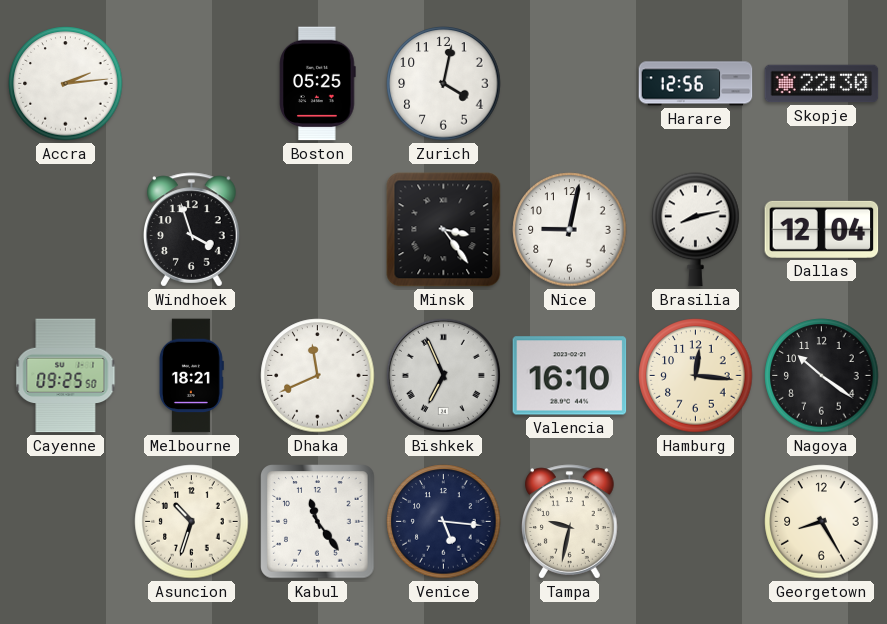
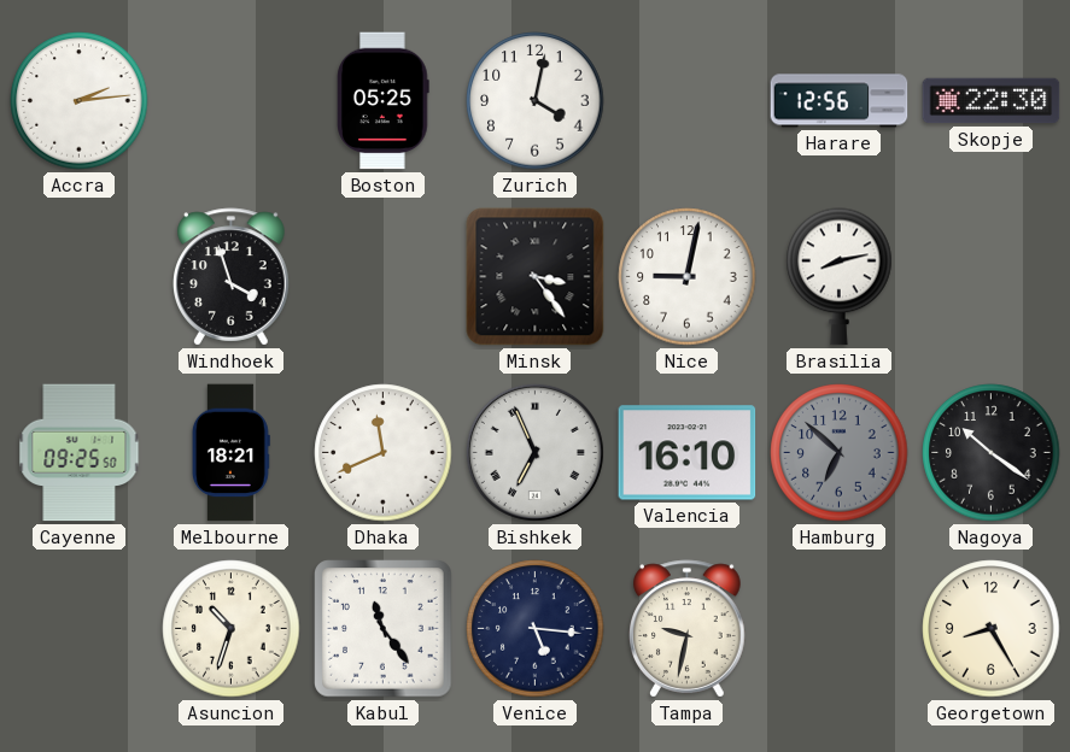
Dallas: 12:04 -> none
Hamburg: 12:16 -> 6:52
Hamburg dial: cream -> grey
